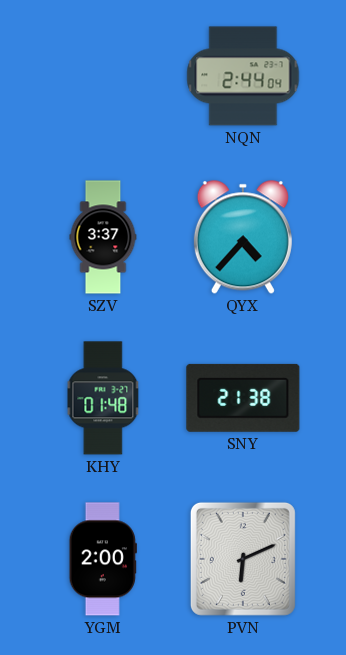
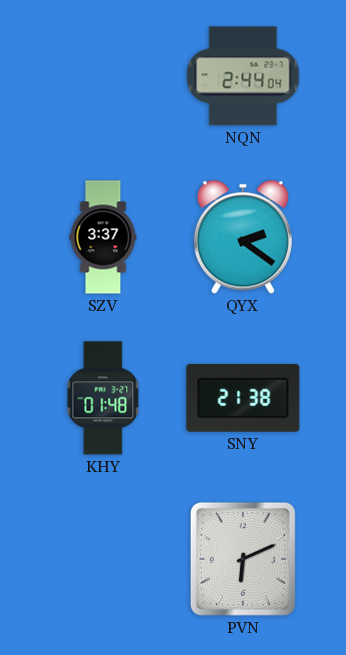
QYX: 4:37 -> 2:21
YGM: 2:00 -> none
